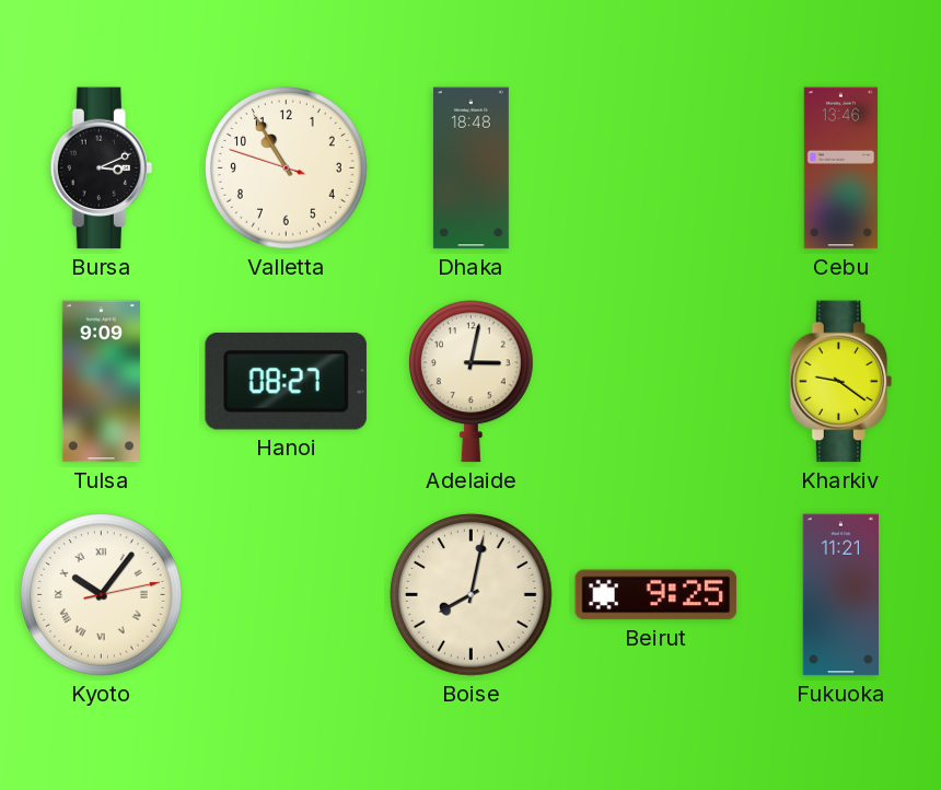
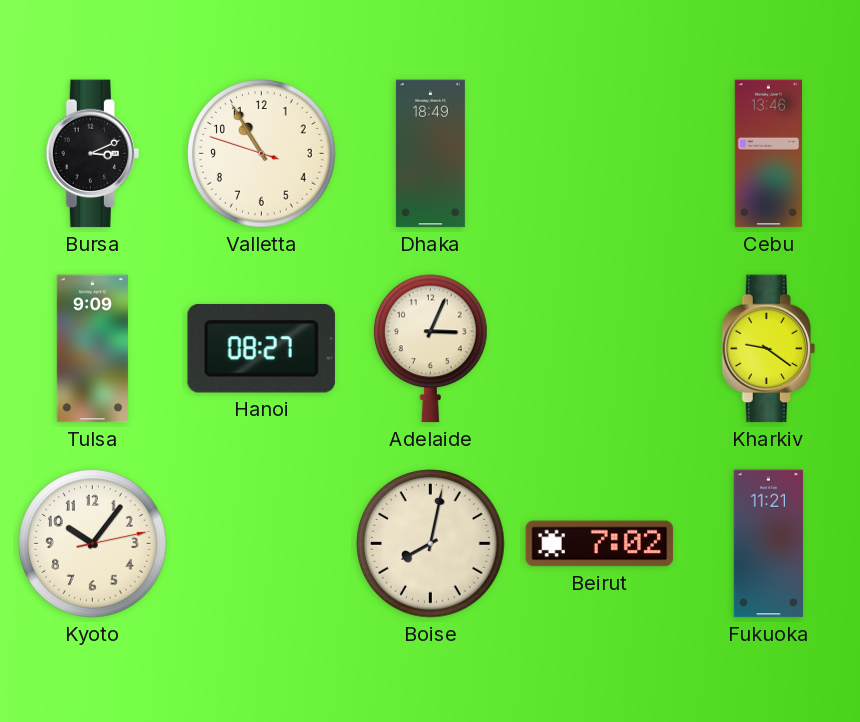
Dhaka: 18:48 -> 18:49
Adelaide: 3:02 -> 3:04
Kyoto numerals: Roman -> Arabic
Beirut: 9:25 -> 7:02
